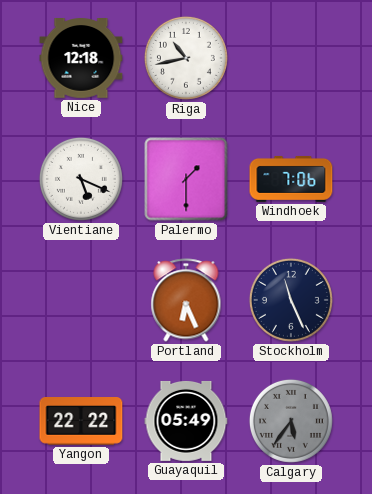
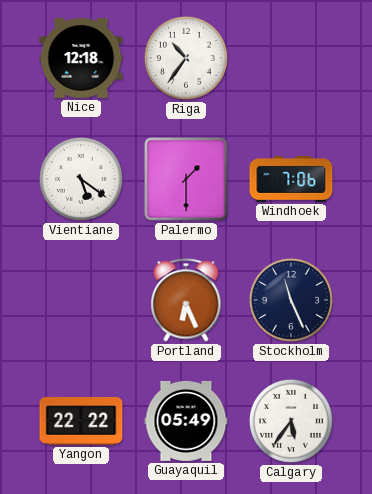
Riga: 10:43 -> 10:36
Vientiane: 5:19 -> 5:21
Calgary dial: grey -> white
